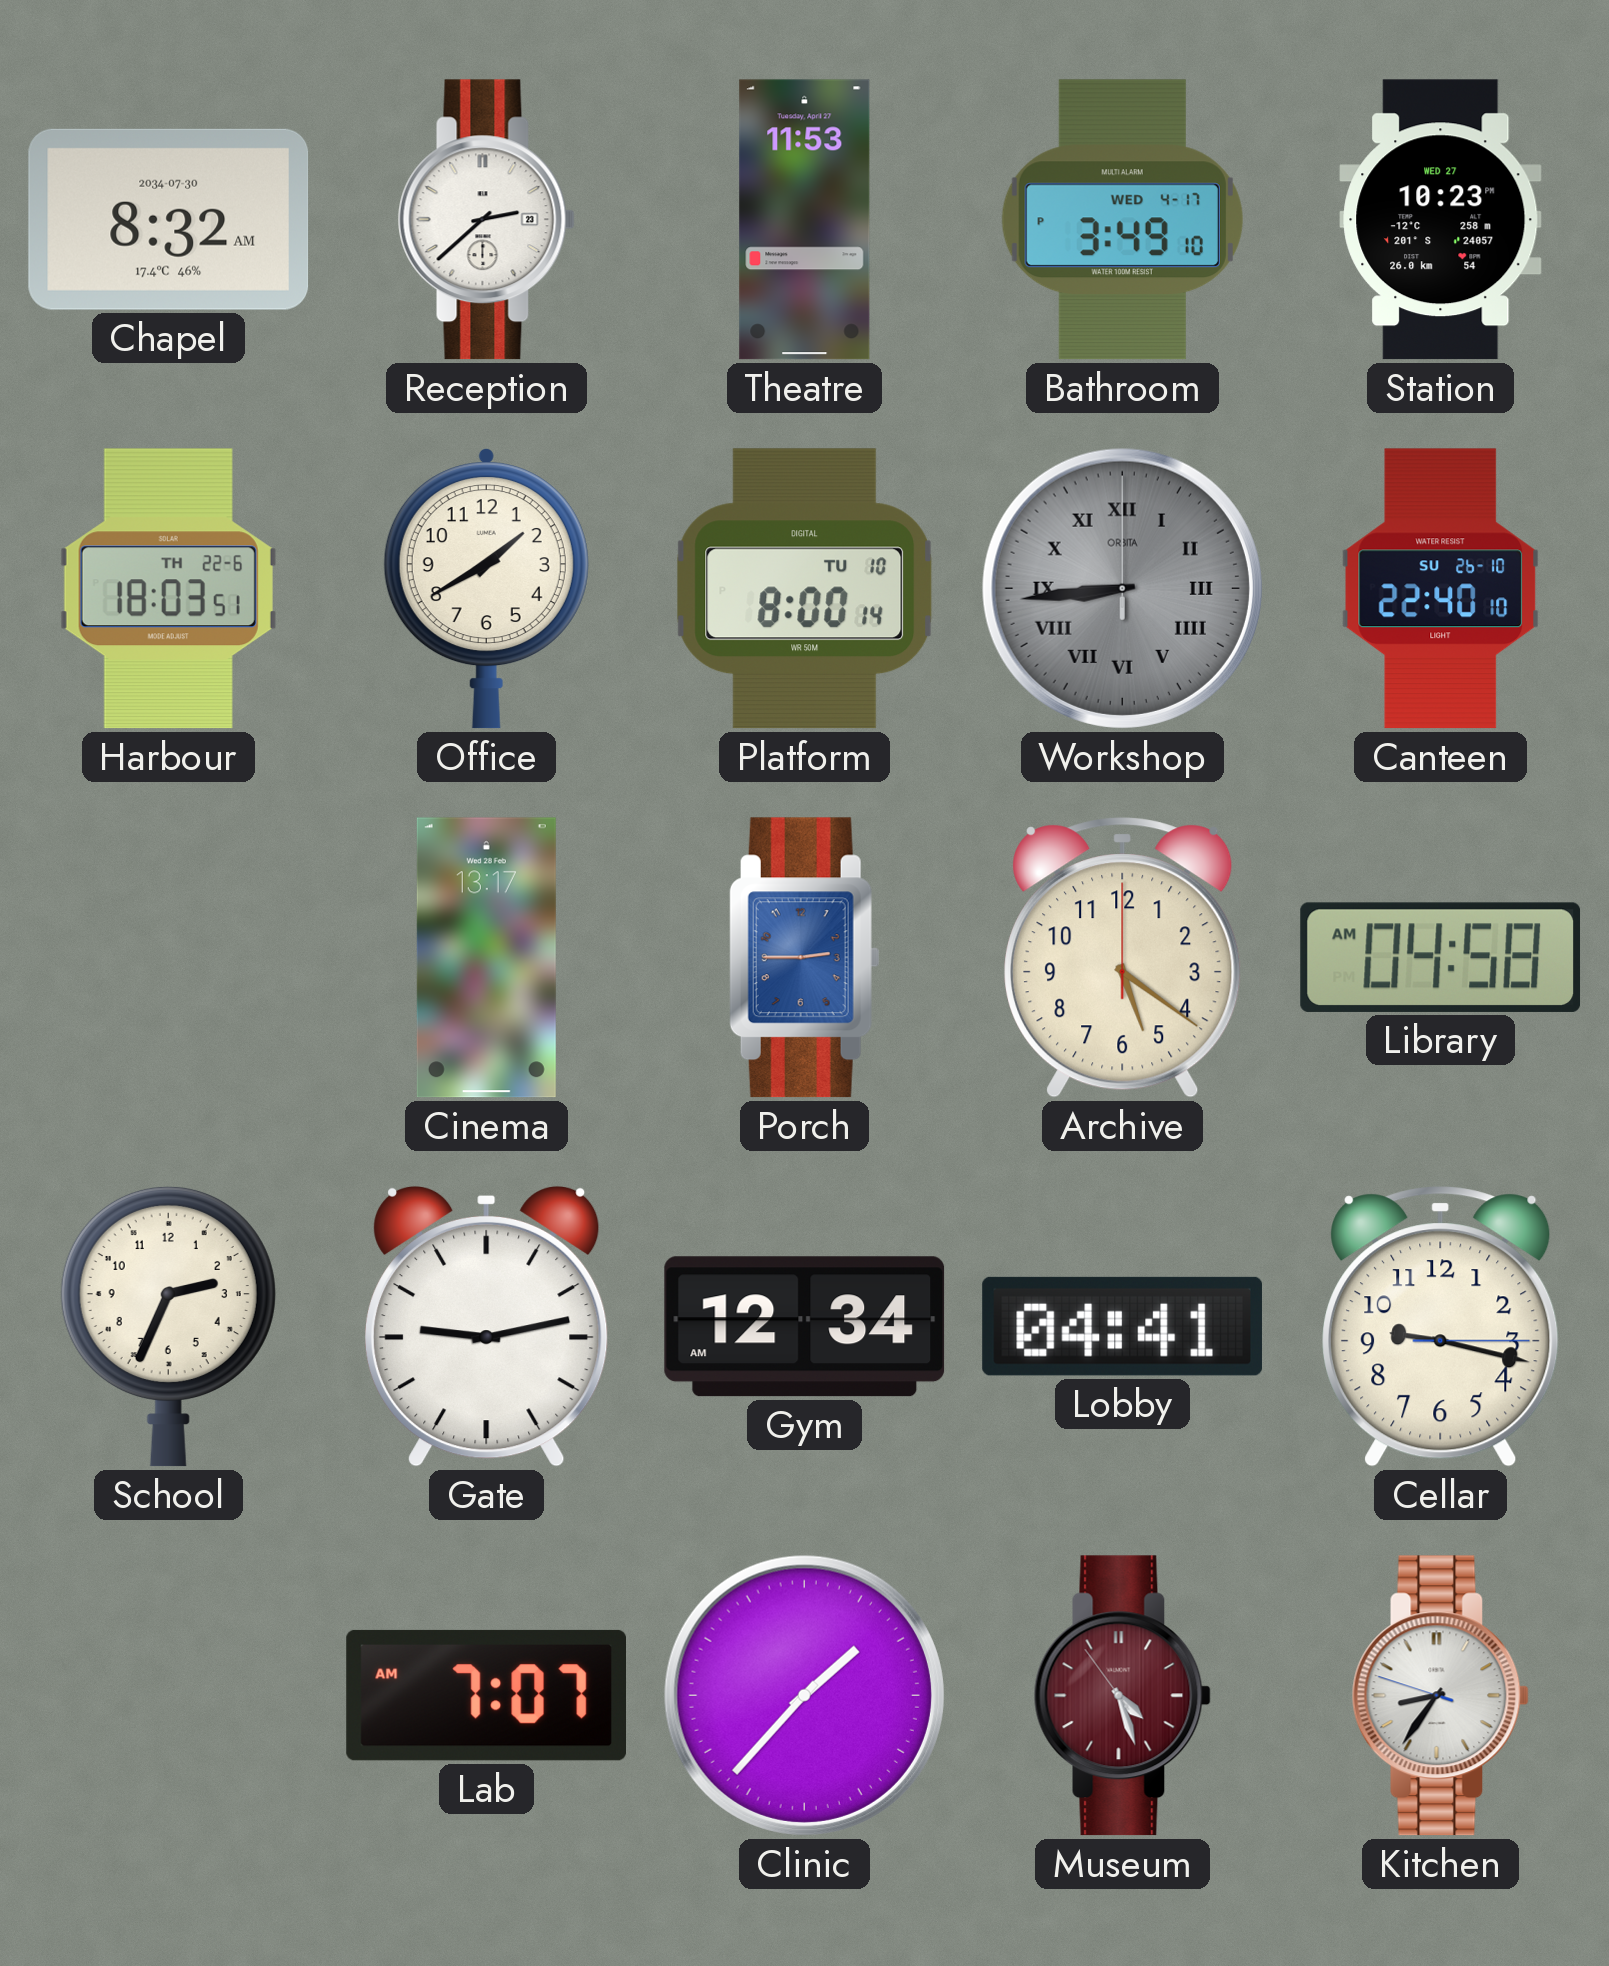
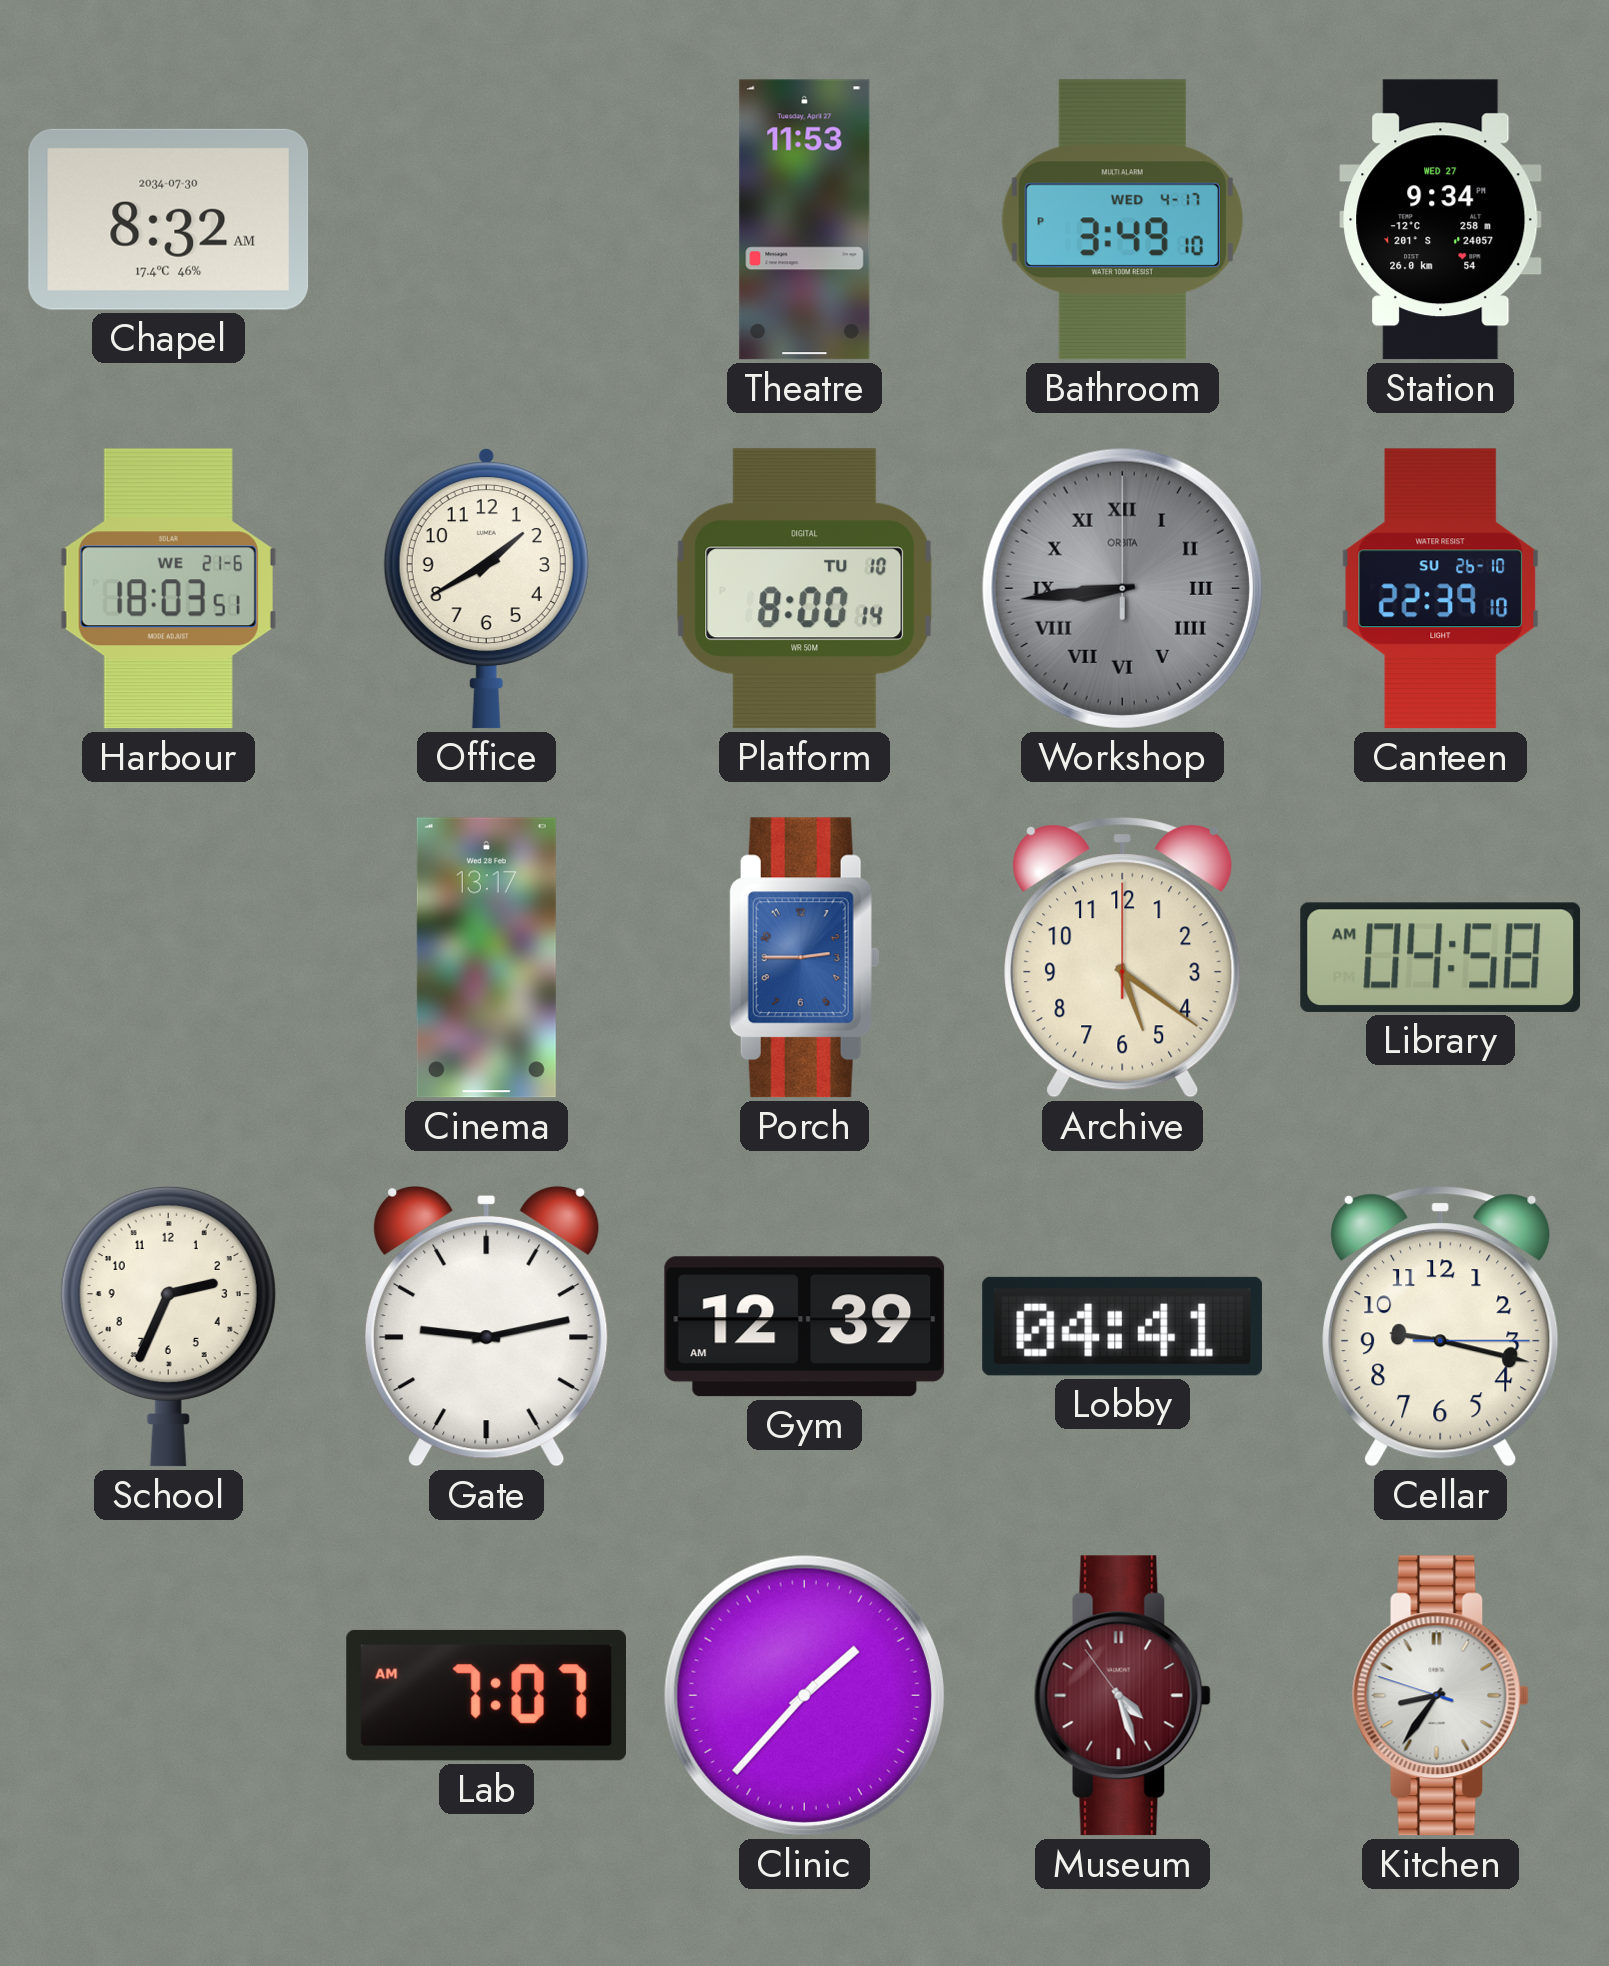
Reception: 2:38 -> none
Station: 10:23 -> 9:34
Harbour date: TH 22-6 -> WE 21-6
Canteen: 22:40 -> 22:39
Gym: 12:34 -> 12:39
